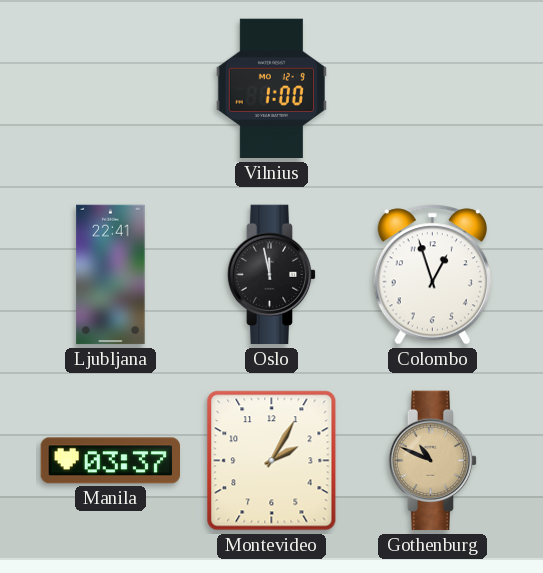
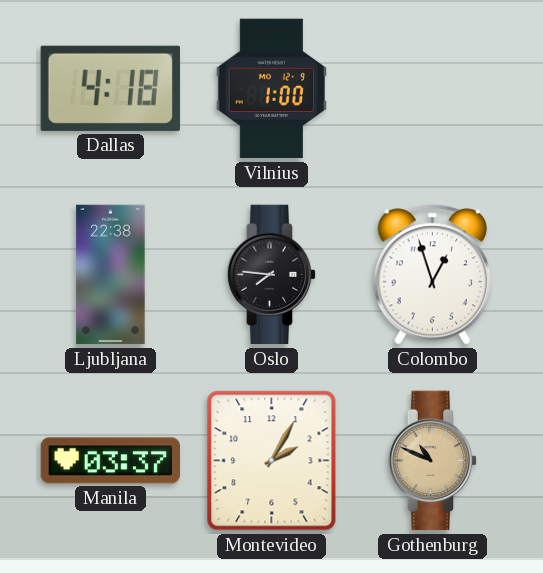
Dallas: none -> 4:18
Ljubljana: 22:41 -> 22:38
Oslo: 11:58 -> 7:46
